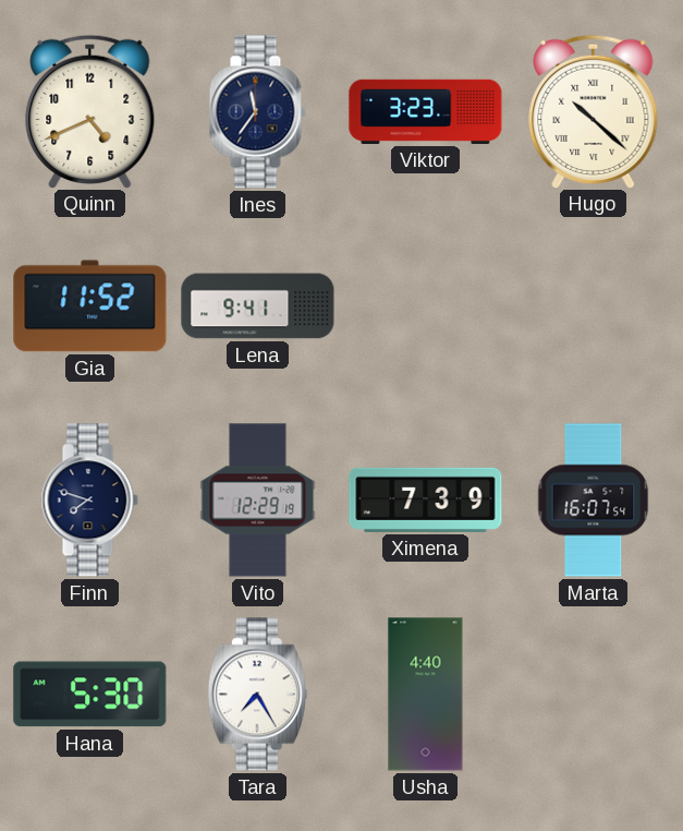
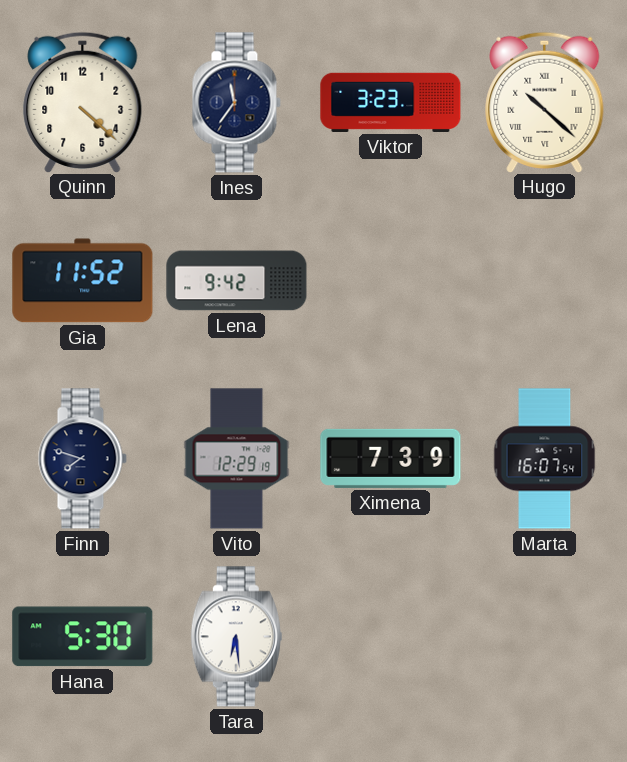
Quinn: 4:41 -> 4:22
Lena: 9:41 -> 9:42
Tara: 7:25 -> 6:29
Usha: 4:40 -> none
